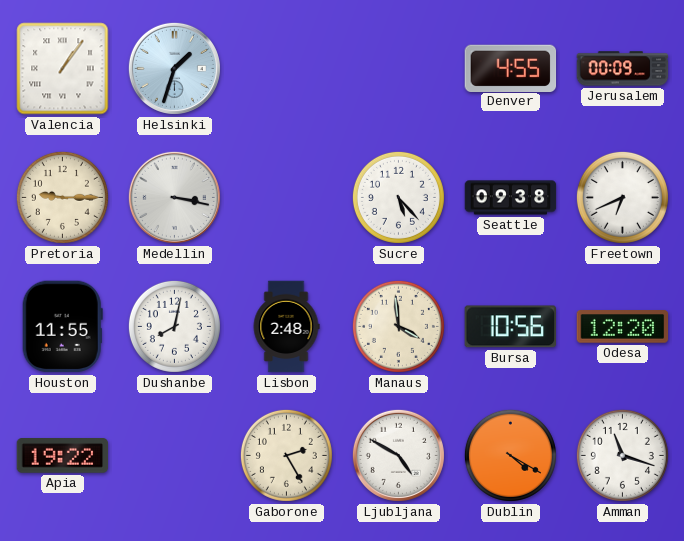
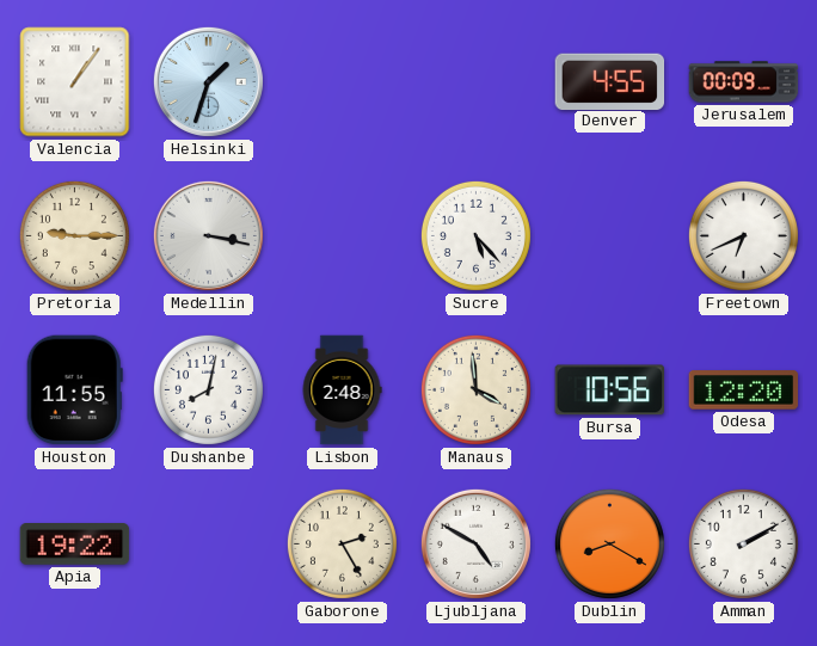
Seattle: 09:38 -> none
Dublin: 4:20 -> 8:20
Amman: 11:18 -> 2:10
